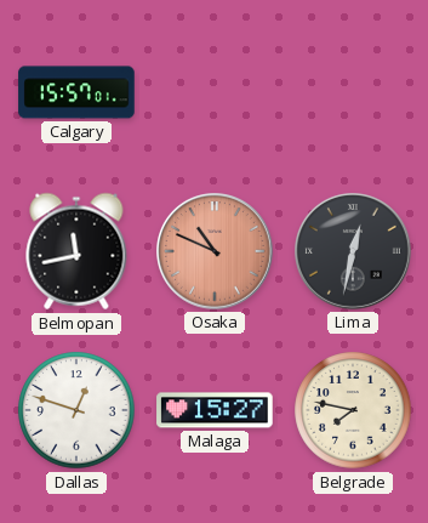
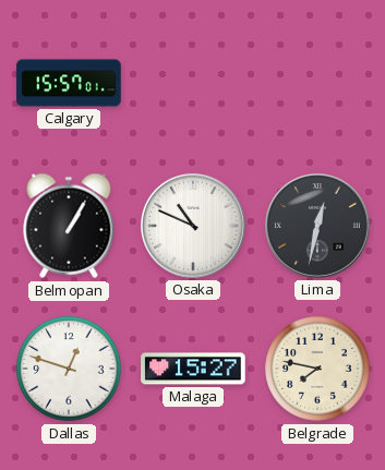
Belmopan: 11:43 -> 1:05
Osaka dial: salmon -> white
